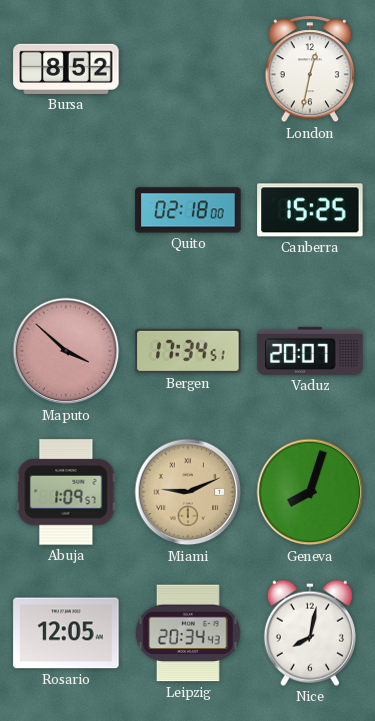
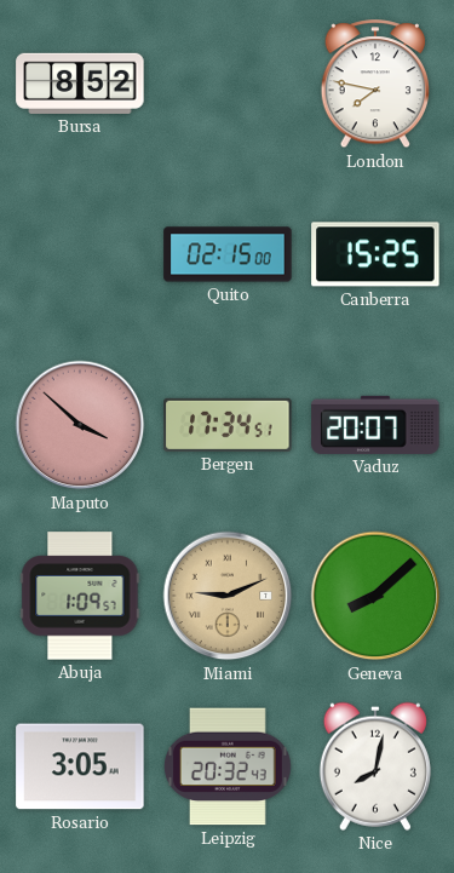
London: 12:32 -> 7:47
Quito: 02:18 -> 02:15
Geneva: 8:03 -> 8:08
Rosario: 12:05 -> 3:05
Leipzig: 20:34 -> 20:32
